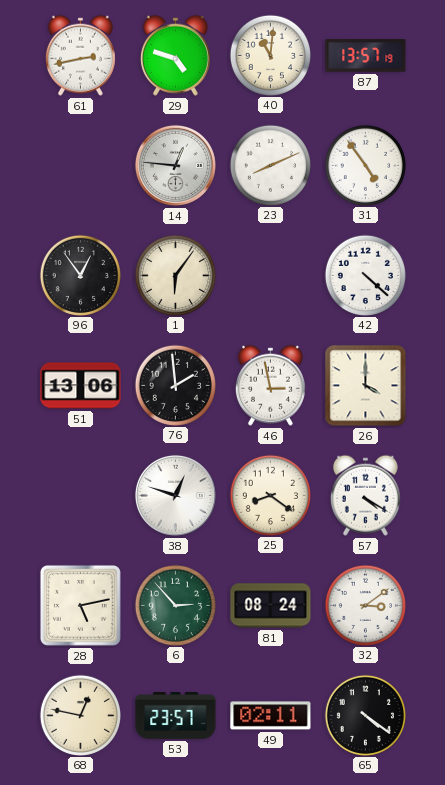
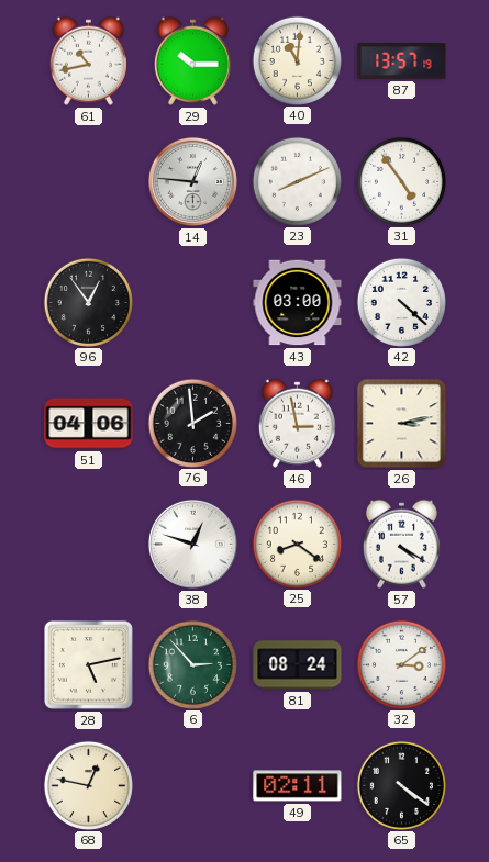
61: 2:43 -> 10:43
29: 4:48 -> 10:15
1: 6:06 -> none
43: none -> 03:00
51: 13:06 -> 04:06
26: 4:00 -> 3:13
53: 23:57 -> none
